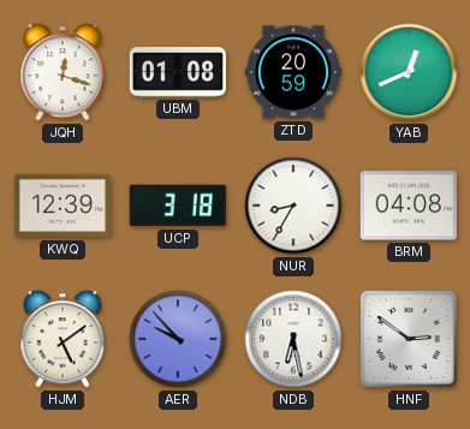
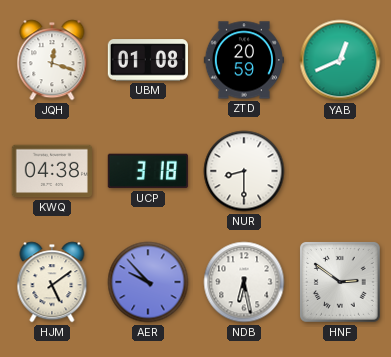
KWQ: 12:39 -> 04:38
NUR: 8:35 -> 8:30
BRM: 04:08 -> none
